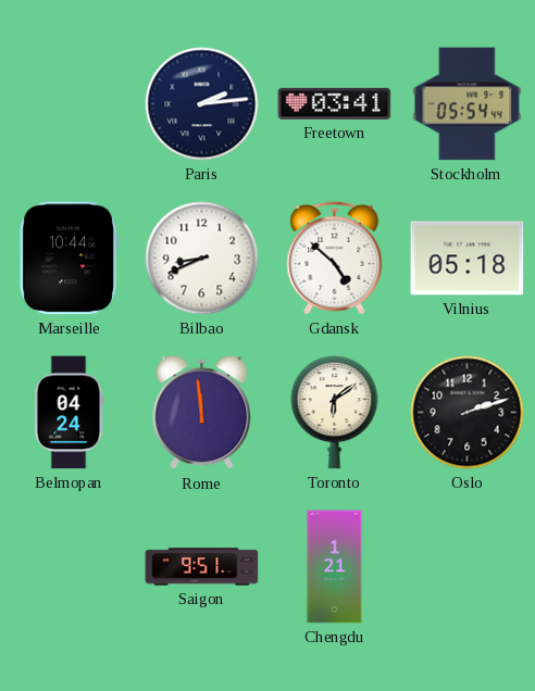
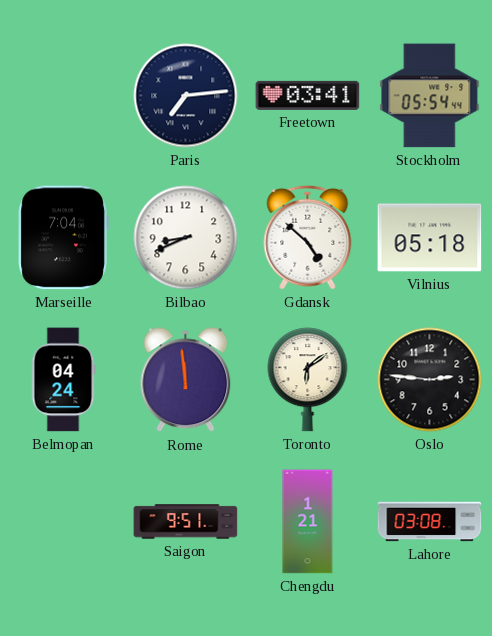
Paris: 2:14 -> 7:14
Marseille: 10:44 -> 7:04
Oslo: 2:12 -> 2:46
Lahore: none -> 03:08
